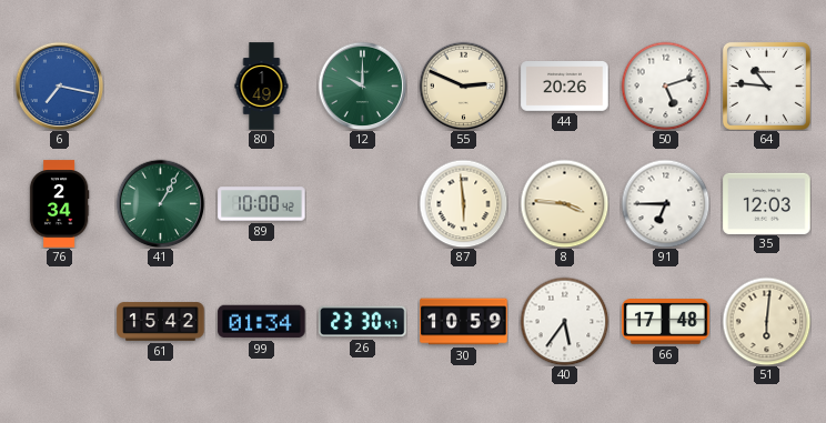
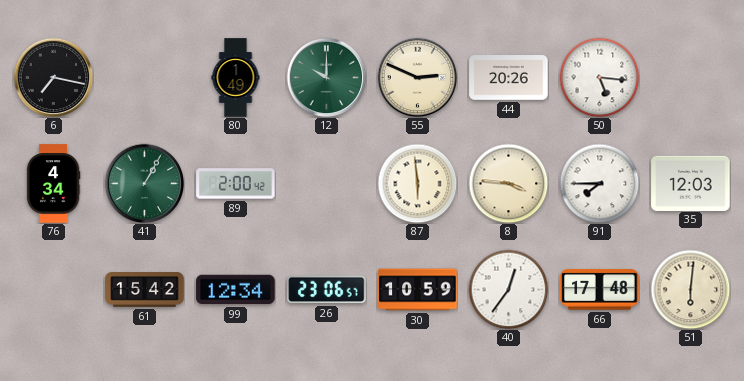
6 dial: blue -> black
50: 5:12 -> 5:16
64: 10:46 -> none
76: 2:34 -> 4:34
89: 10:00 -> 2:00
91: 6:45 -> 7:45
99: 01:34 -> 12:34
26: 23:30 -> 23:06
40: 5:36 -> 12:36
